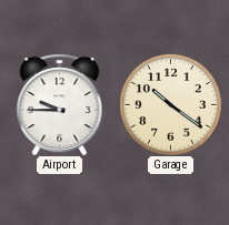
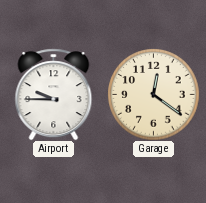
Garage: 10:21 -> 12:21
